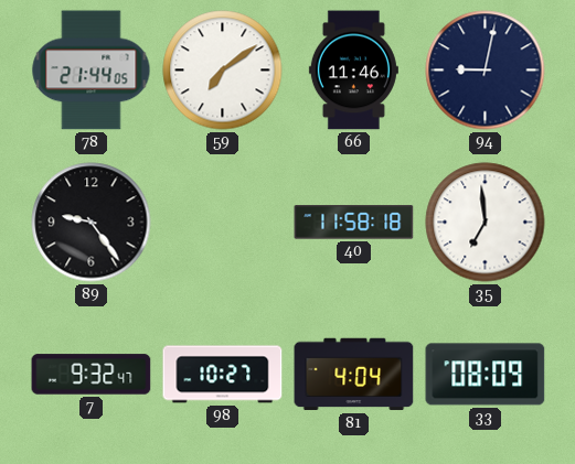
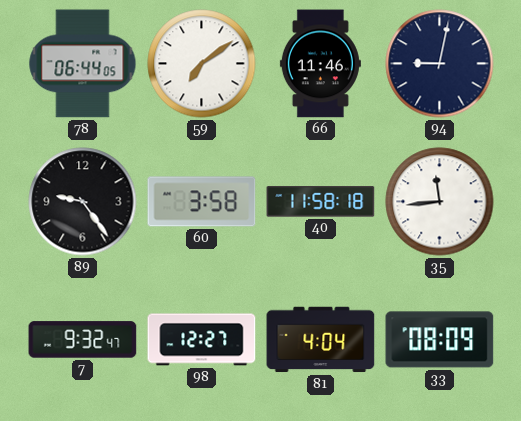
78: 21:44 -> 06:44
60: none -> 3:58
35: 6:59 -> 11:44
98: 10:27 -> 12:27
